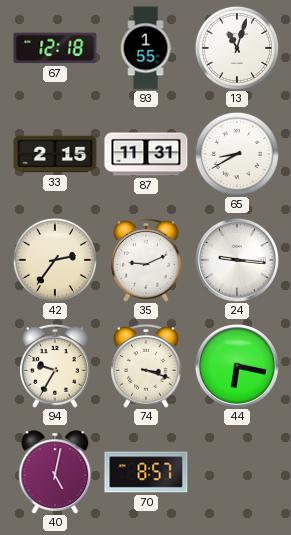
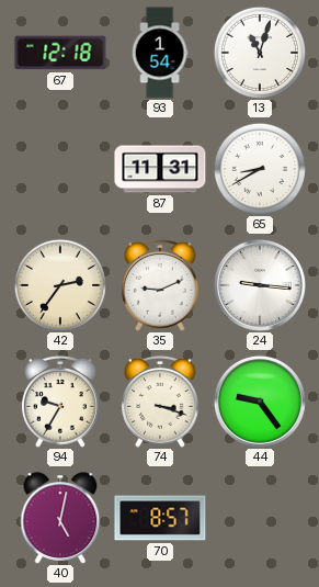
93: 1:55 -> 1:54
33: 2:15 -> none
44: 6:17 -> 9:24
